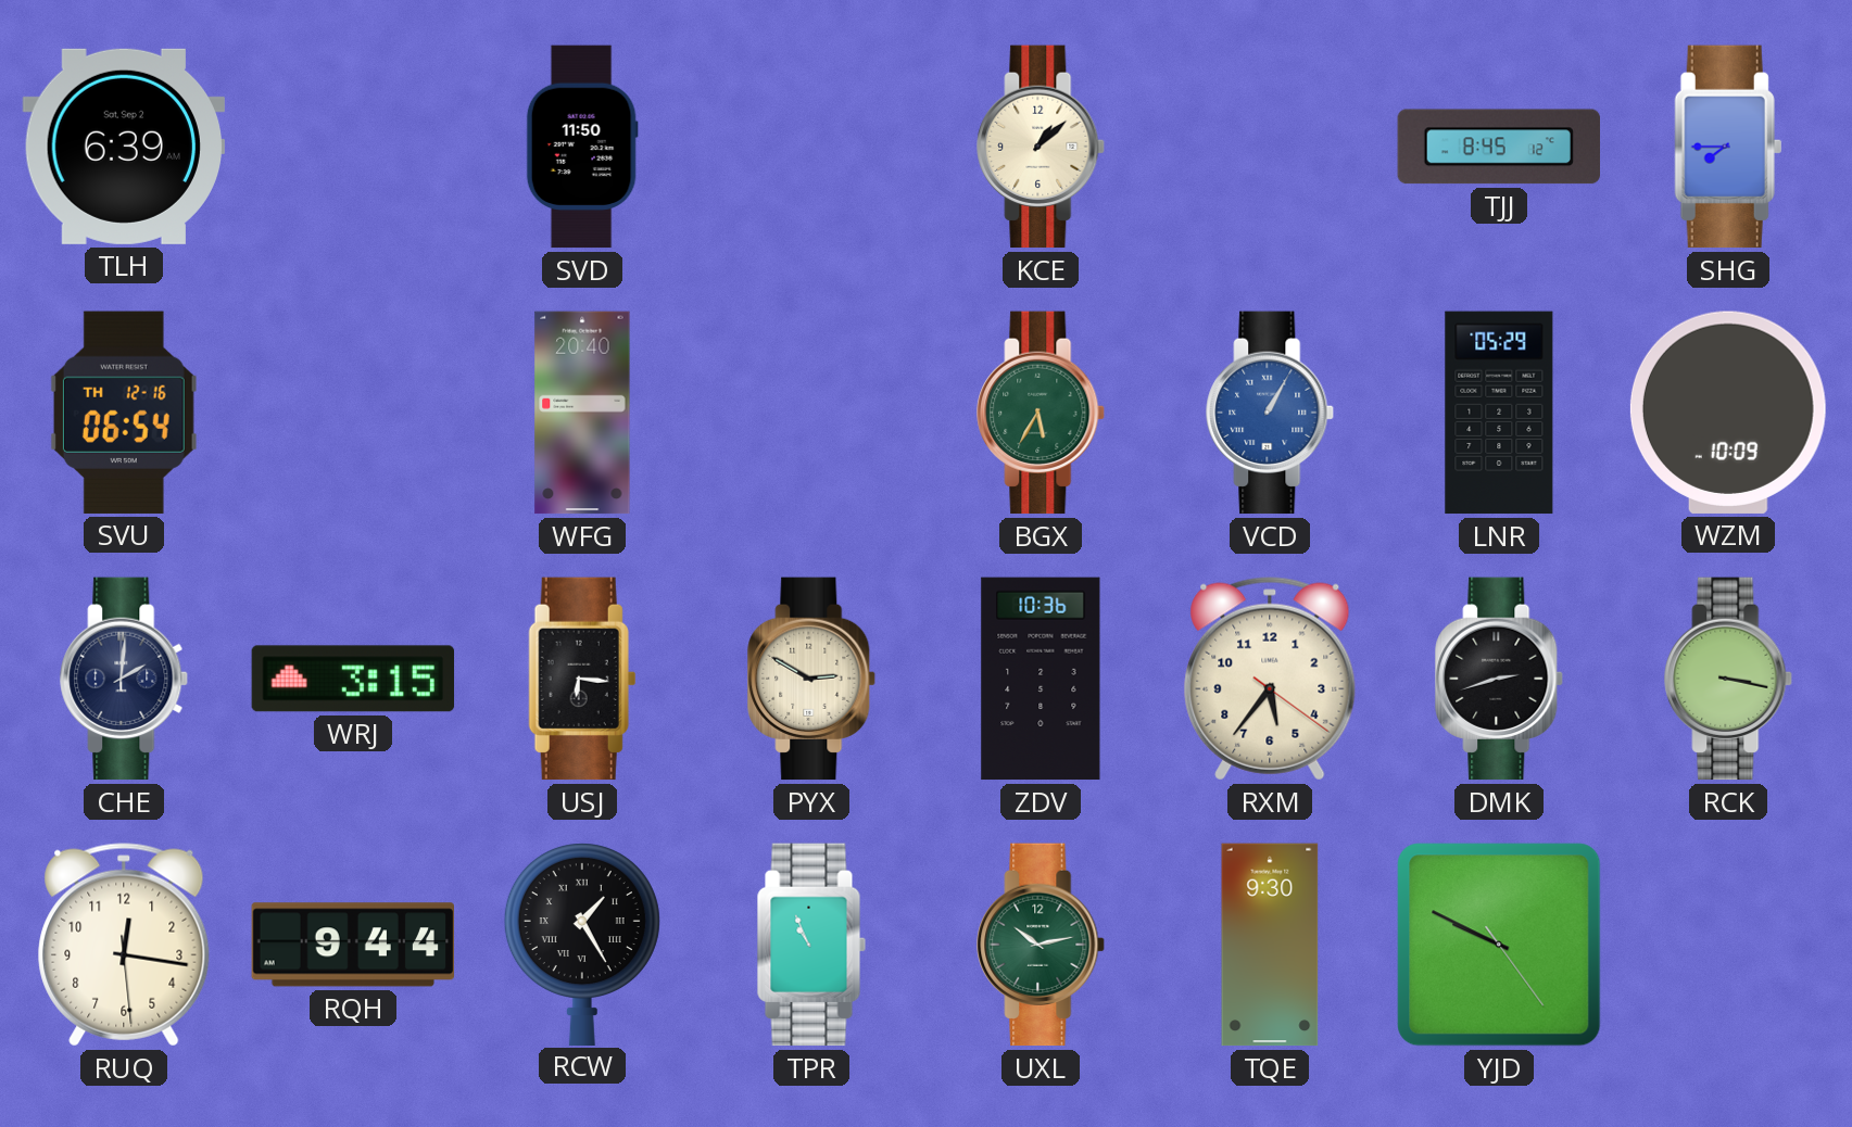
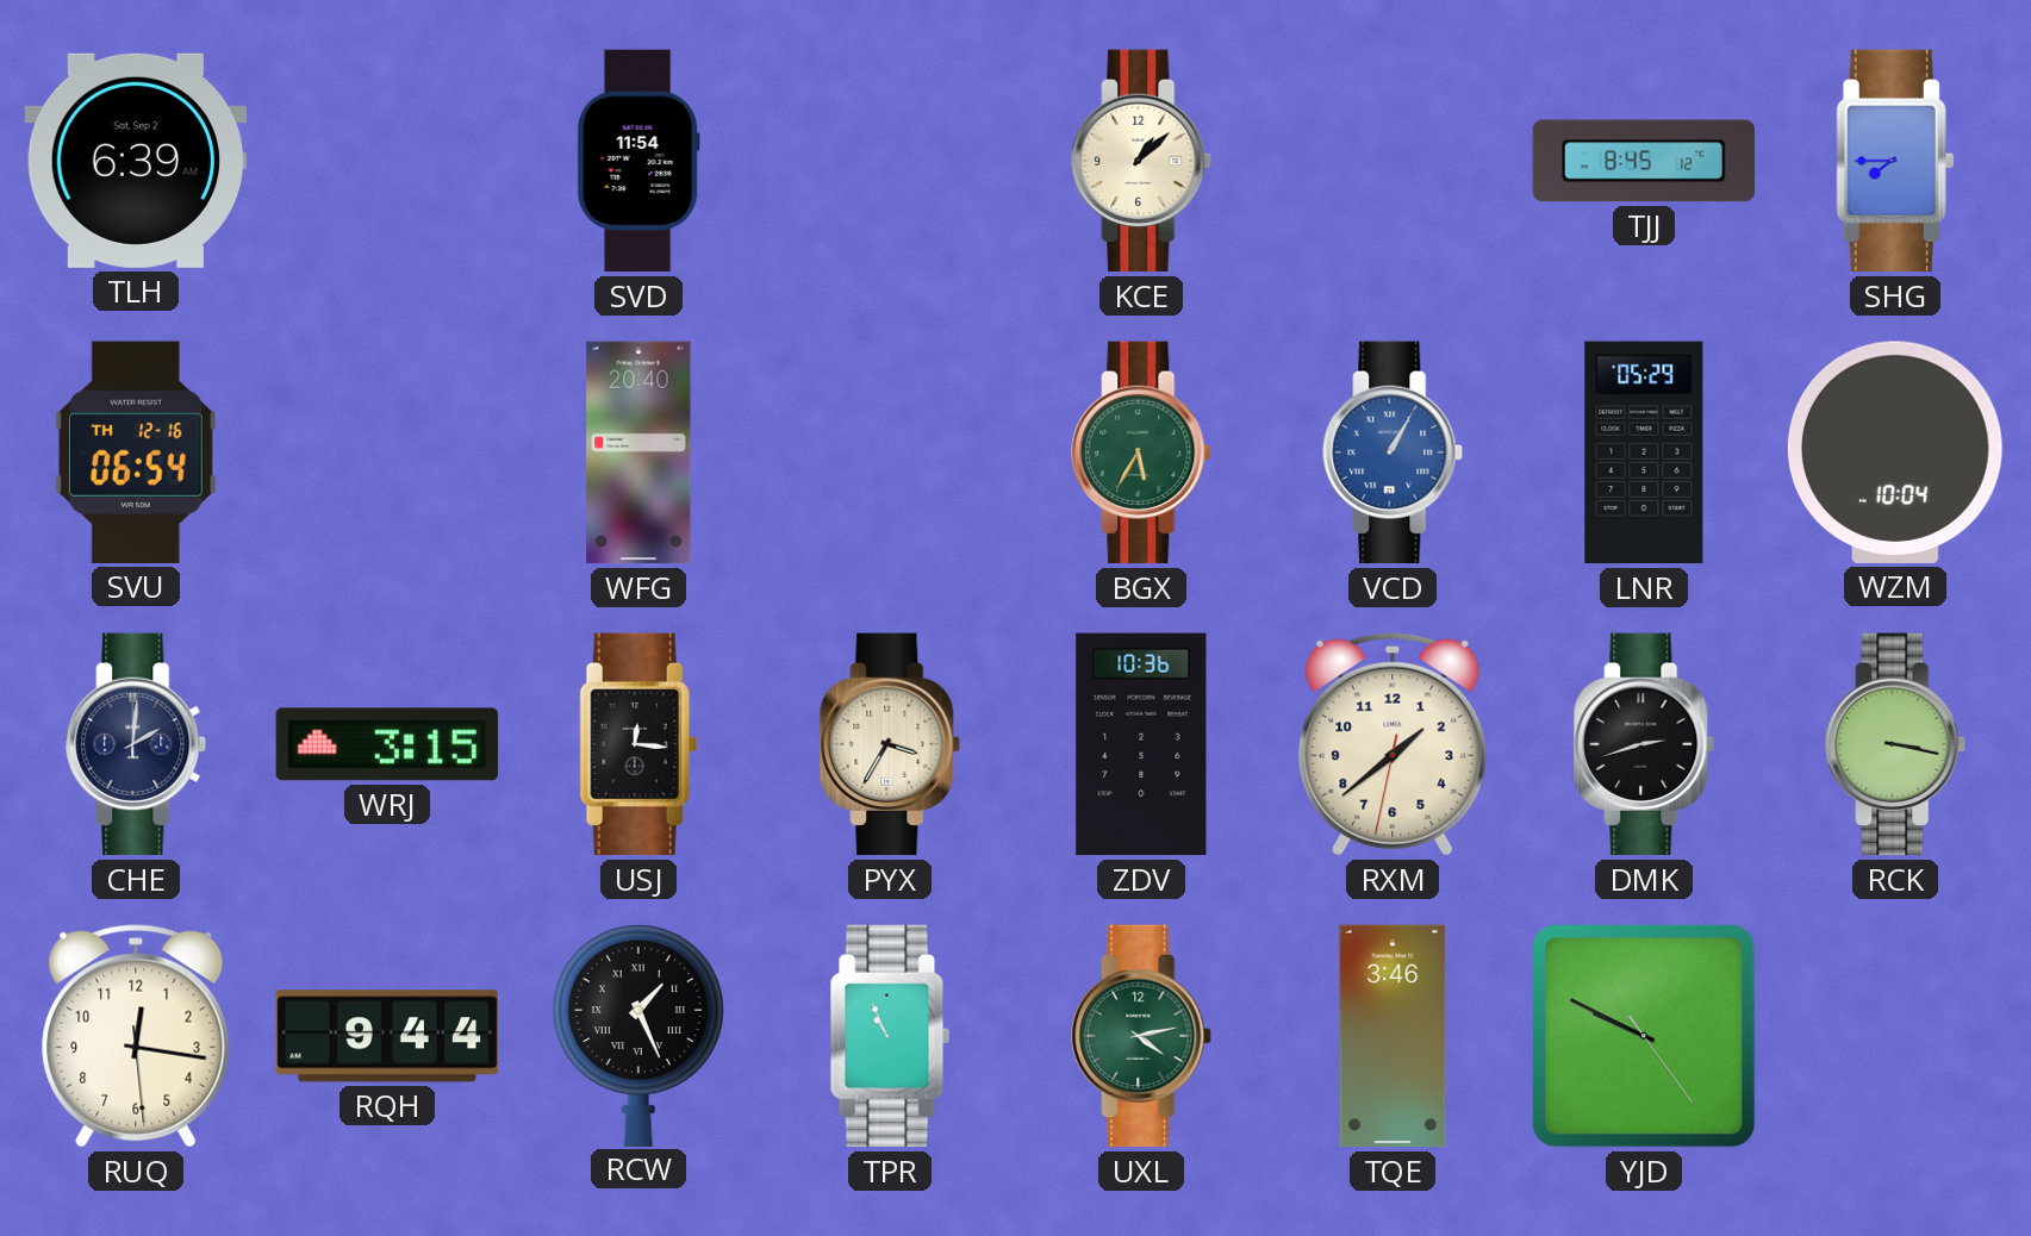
SVD: 11:50 -> 11:54
WZM: 10:09 -> 10:04
USJ: 6:16 -> 12:16
PYX: 2:50 -> 3:35
RXM: 5:36 -> 1:38
RCW: 1:25 -> 1:26
UXL: 10:13 -> 4:13
TQE: 9:30 -> 3:46
